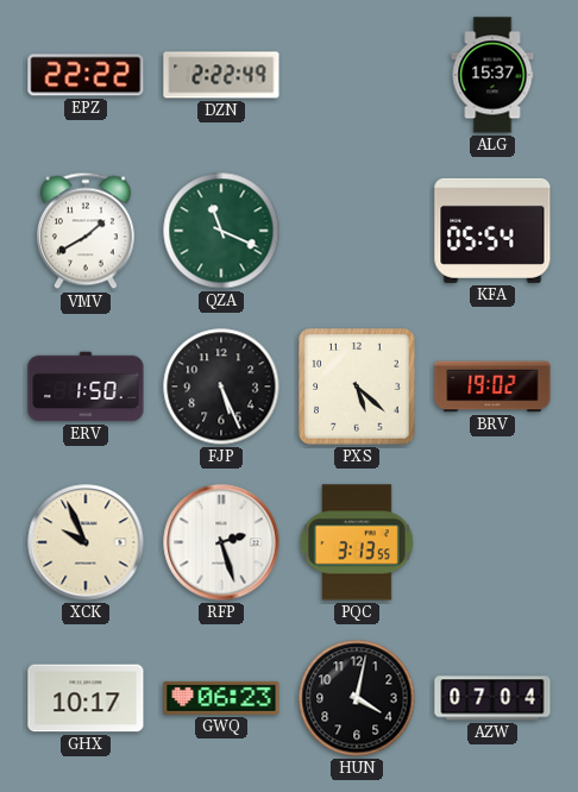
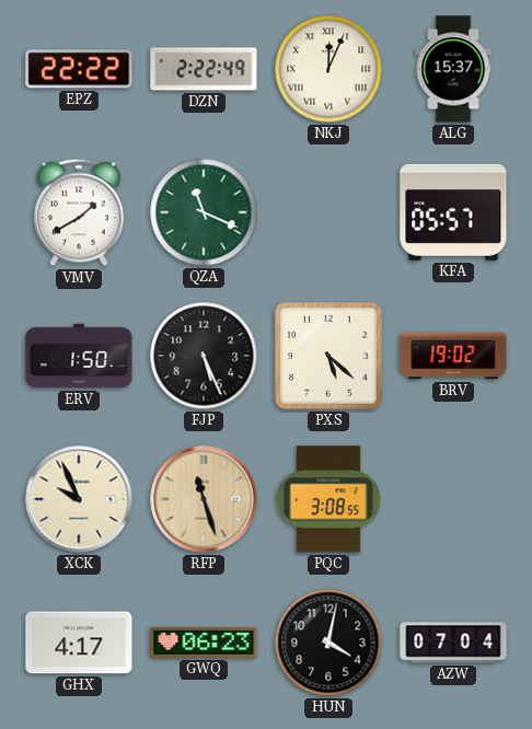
NKJ: none -> 12:04
KFA: 05:54 -> 05:57
RFP: 2:27 -> 11:27
RFP dial: white -> champagne
PQC: 3:13 -> 3:08
GHX: 10:17 -> 4:17
